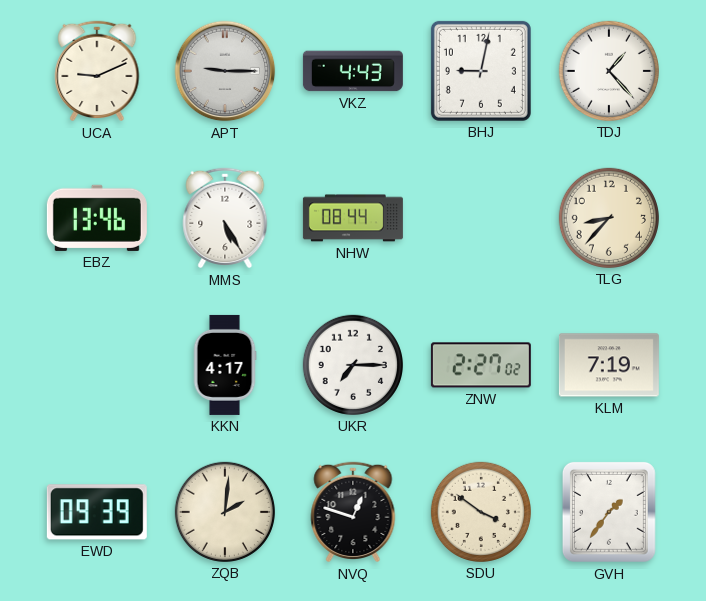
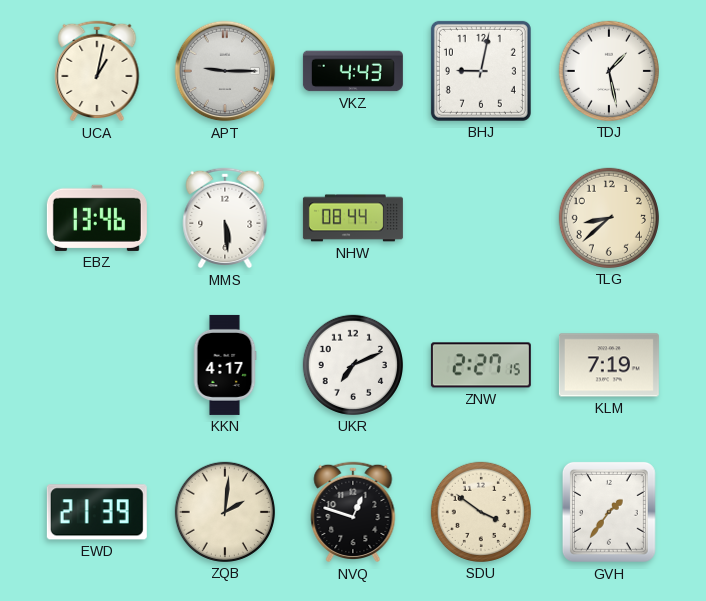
UCA: 9:11 -> 1:02
TDJ: 1:23 -> 1:28
MMS: 5:25 -> 5:29
TLG: 8:37 -> 8:38
UKR: 7:15 -> 7:11
ZNW: 2:27:02 -> 2:27:15
EWD: 09:39 -> 21:39
